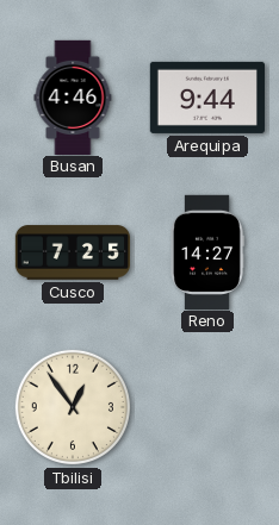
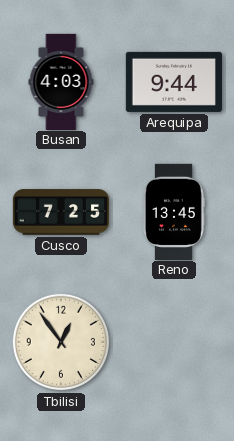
Busan: 4:46 -> 4:03
Reno: 14:27 -> 13:45
